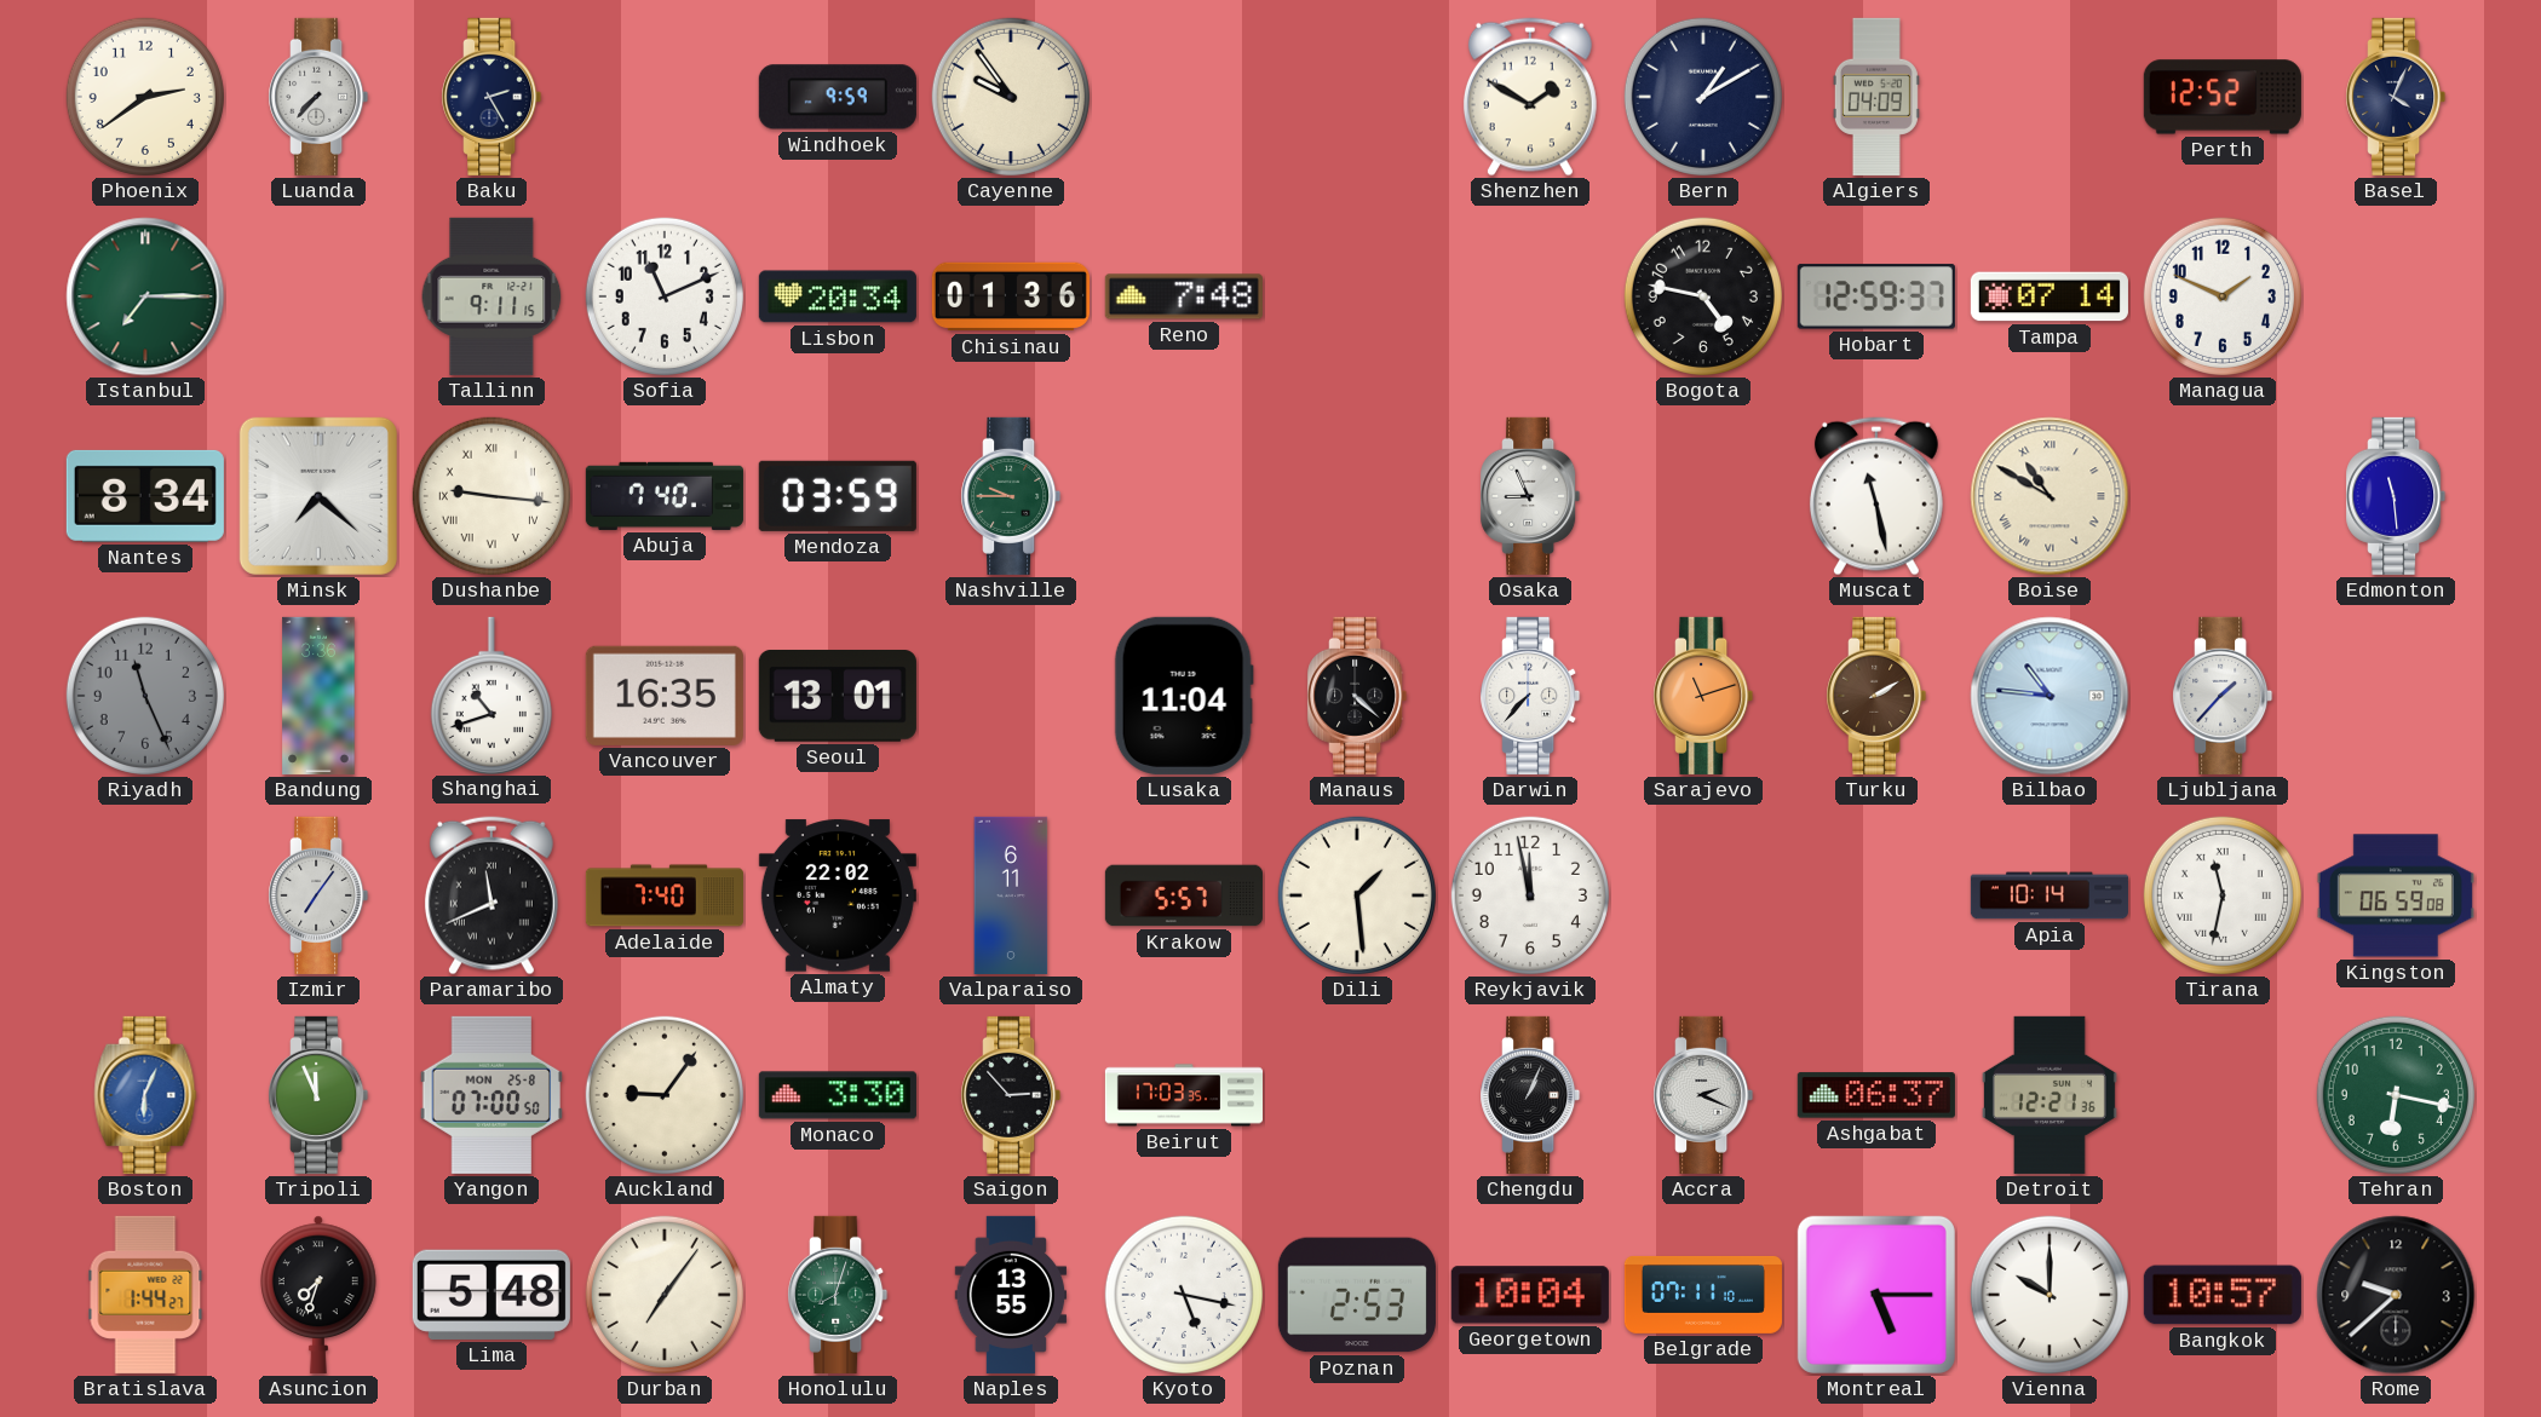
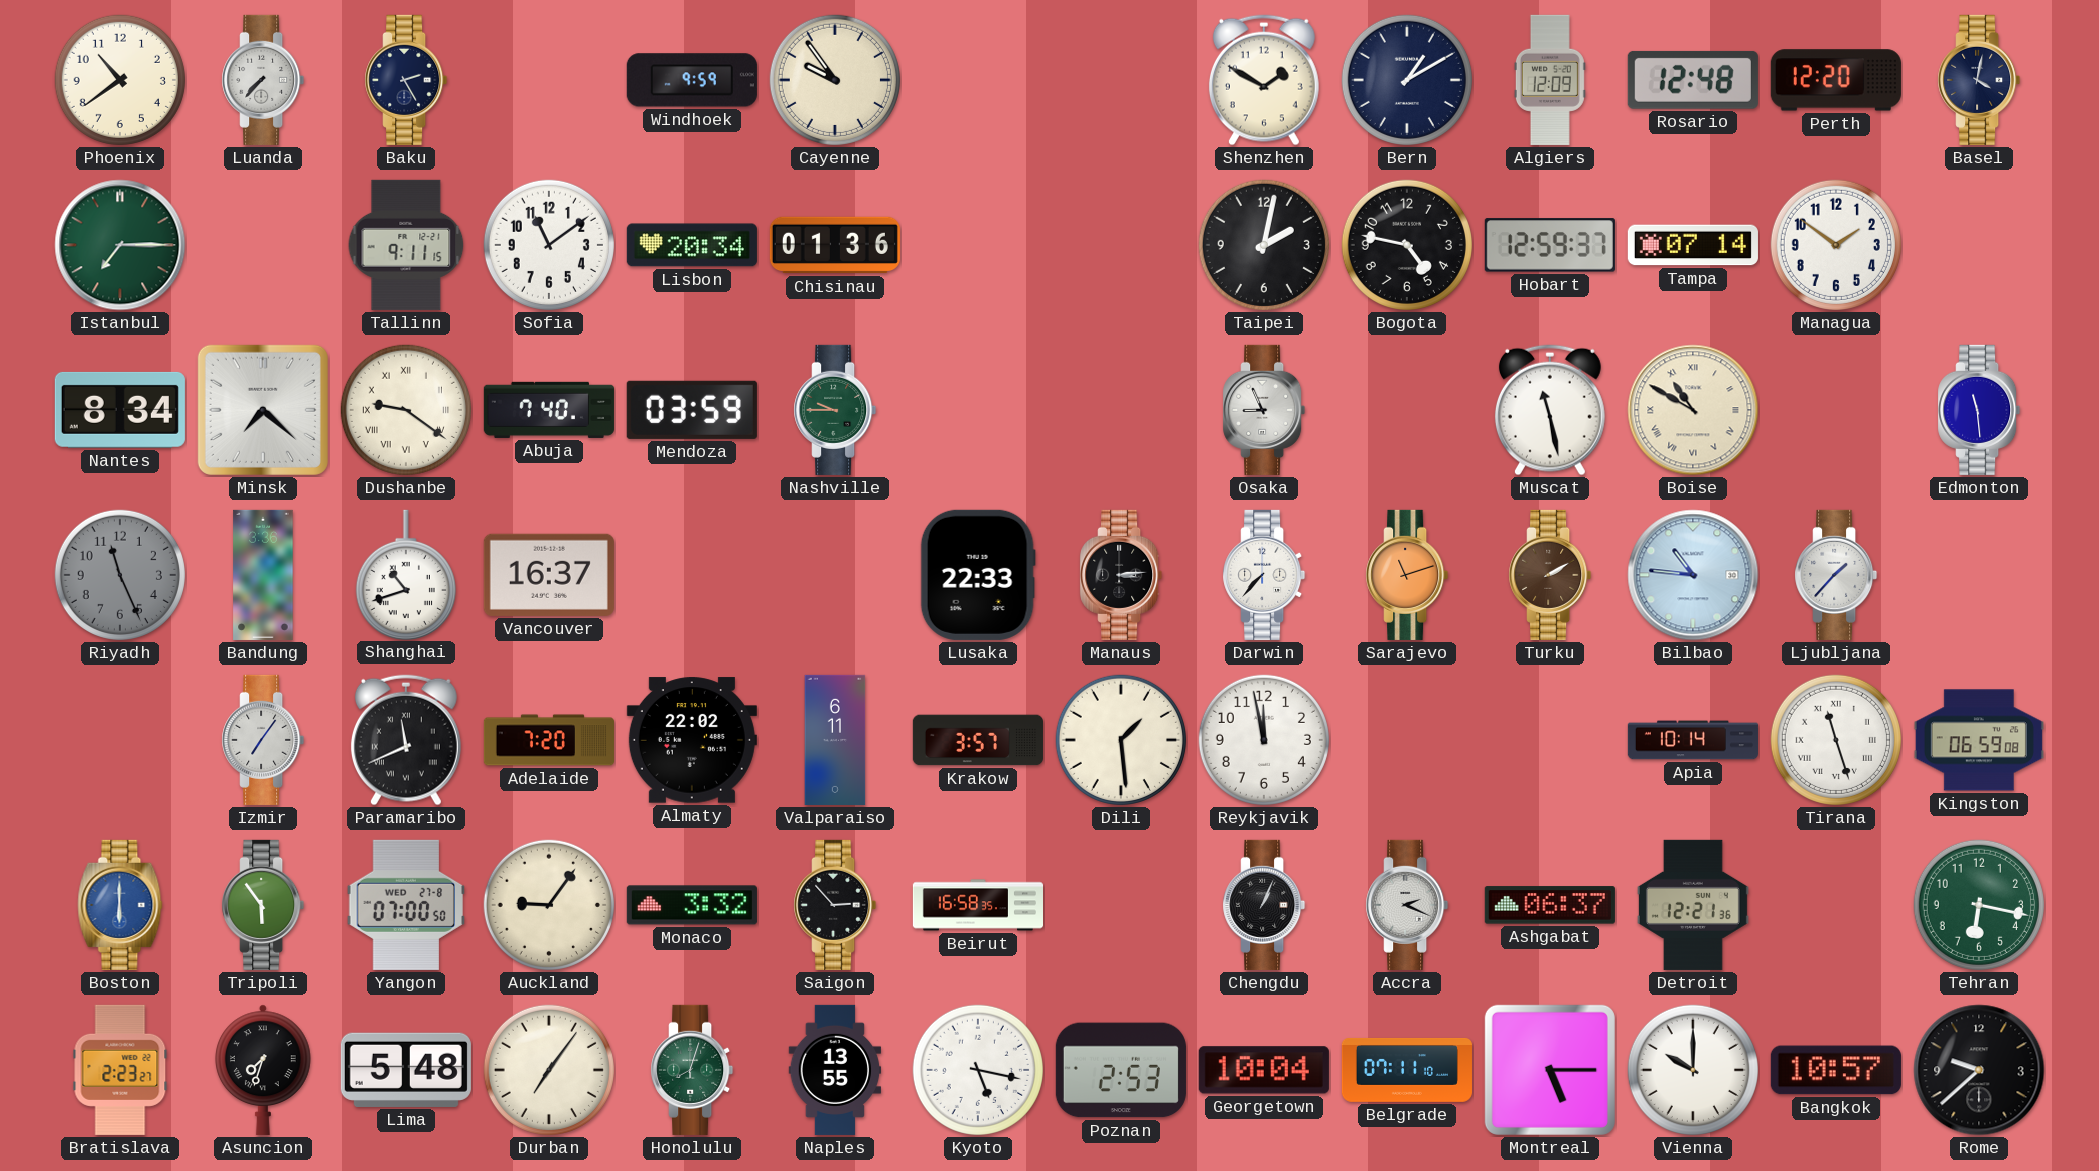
Phoenix: 2:39 -> 10:39
Algiers: 04:09 -> 12:09
Rosario: none -> 12:48
Perth: 12:52 -> 12:20
Basel: 4:04 -> 4:02
Sofia: 11:11 -> 11:09
Reno: 7:48 -> none
Taipei: none -> 2:02
Managua: 1:49 -> 1:51
Dushanbe: 9:16 -> 9:21
Vancouver: 16:35 -> 16:37
Seoul: 13:01 -> none
Lusaka: 11:04 -> 22:33
Manaus: 4:22 -> 3:14
Adelaide: 7:40 -> 7:20
Krakow: 5:57 -> 3:57
Tirana: 11:32 -> 11:27
Boston: 6:04 -> 6:00
Tripoli: 11:56 -> 5:54
Yangon date: MON 25-8 -> WED 27-8
Monaco: 3:30 -> 3:32
Beirut: 17:03 -> 16:58
Bratislava: 1:44 -> 2:23
